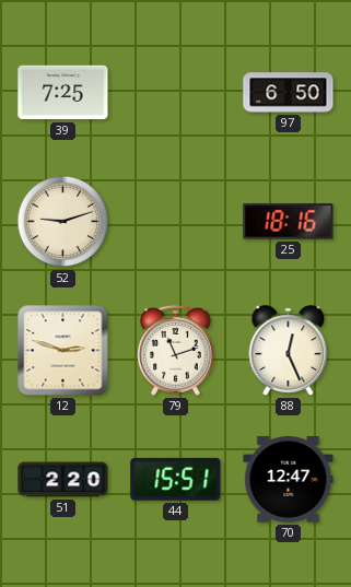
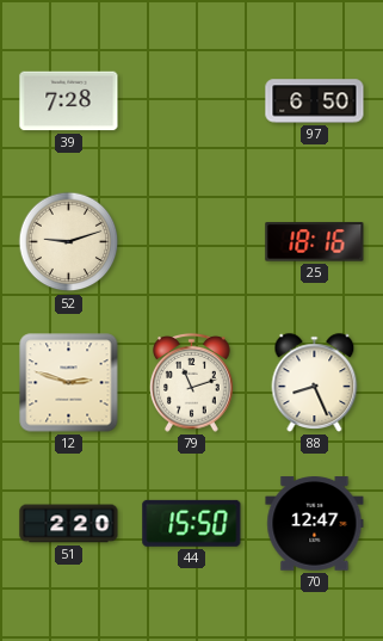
39: 7:25 -> 7:28
88: 12:26 -> 8:26
44: 15:51 -> 15:50
